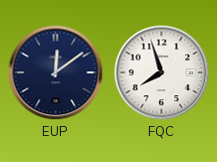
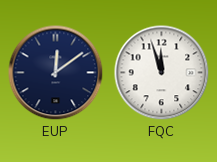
FQC: 7:57 -> 11:57
